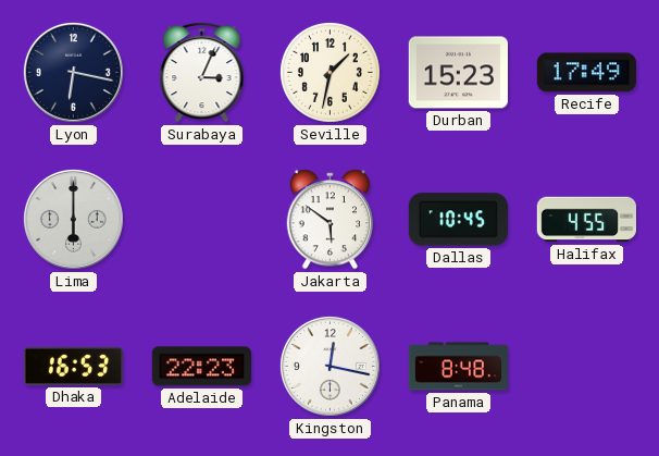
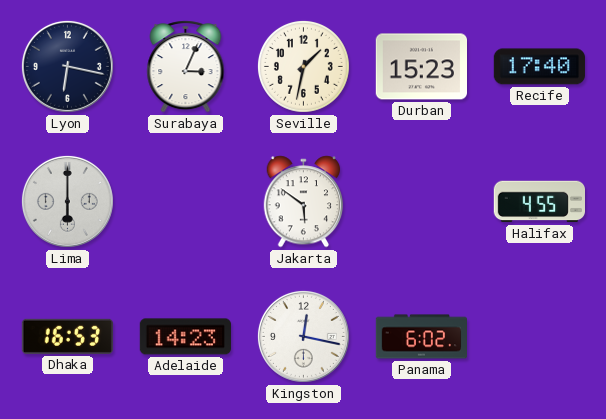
Recife: 17:49 -> 17:40
Dallas: 10:45 -> none
Adelaide: 22:23 -> 14:23
Panama: 8:48 -> 6:02
